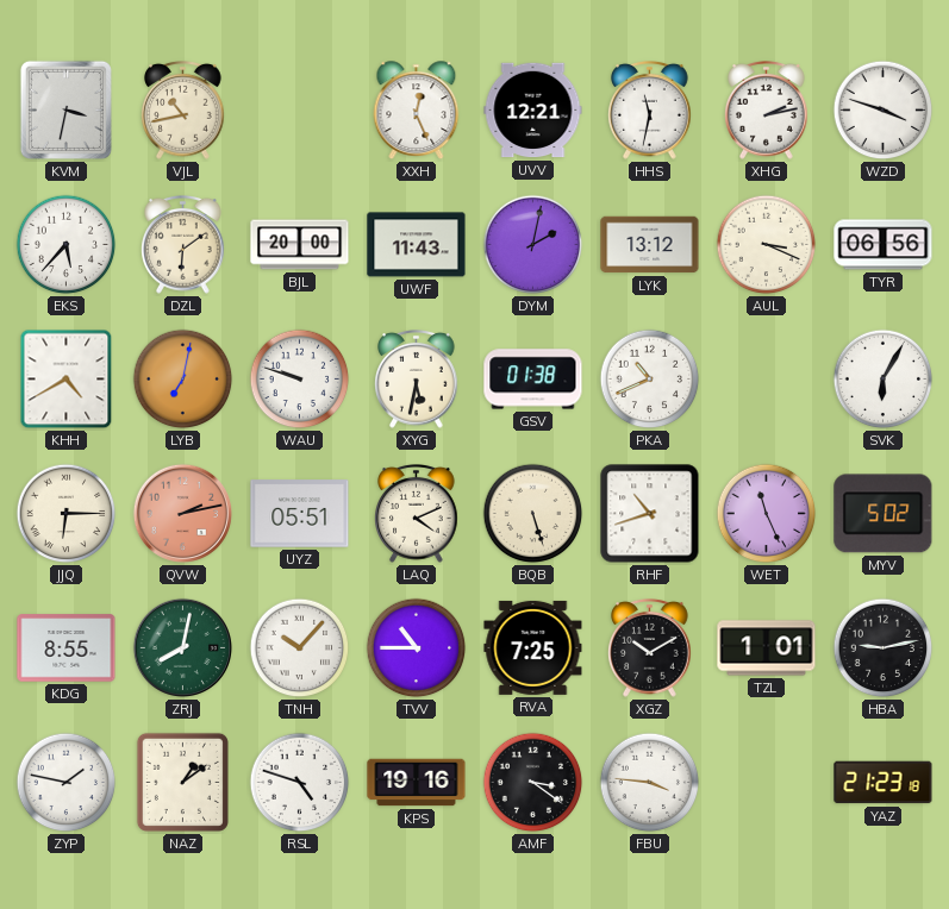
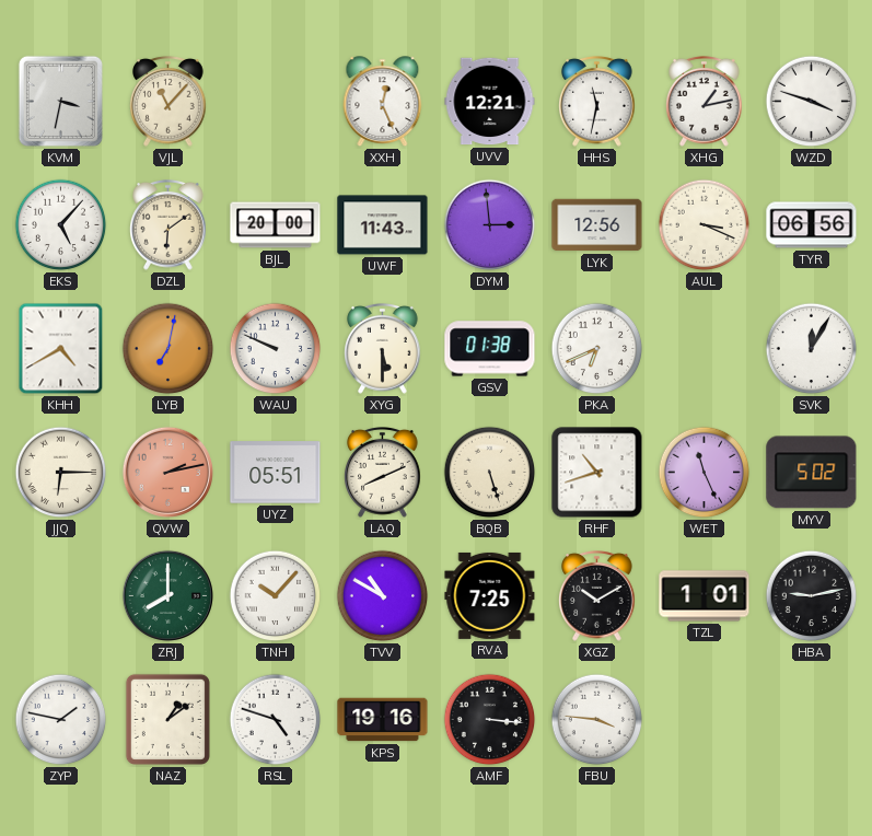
VJL: 10:43 -> 11:07
XHG: 2:13 -> 1:13
EKS: 5:37 -> 5:07
DYM: 2:02 -> 2:59
LYK: 13:12 -> 12:56
WAU: 9:48 -> 9:49
XYG: 5:32 -> 5:30
PKA: 10:41 -> 6:41
SVK: 6:05 -> 12:05
LAQ: 4:11 -> 8:11
KDG: 8:55 -> none
ZRJ: 8:02 -> 8:00
TVV: 10:45 -> 10:50
AMF: 3:21 -> 3:16
YAZ: 21:23 -> none
